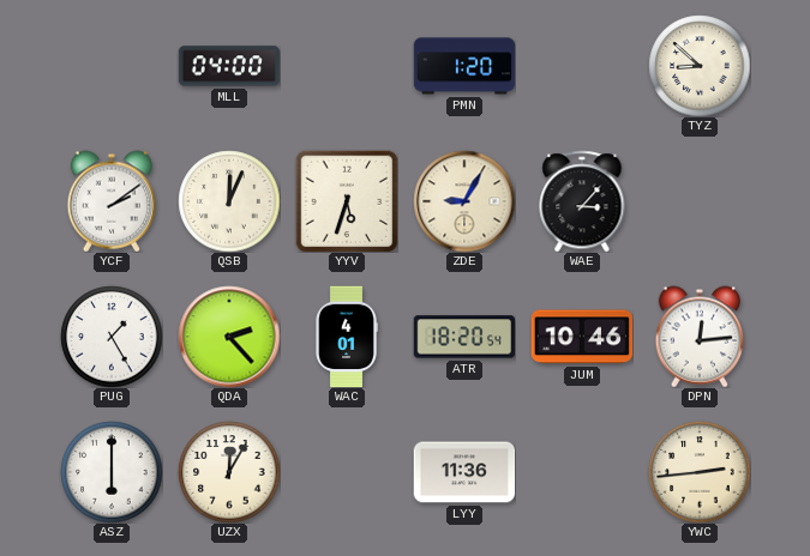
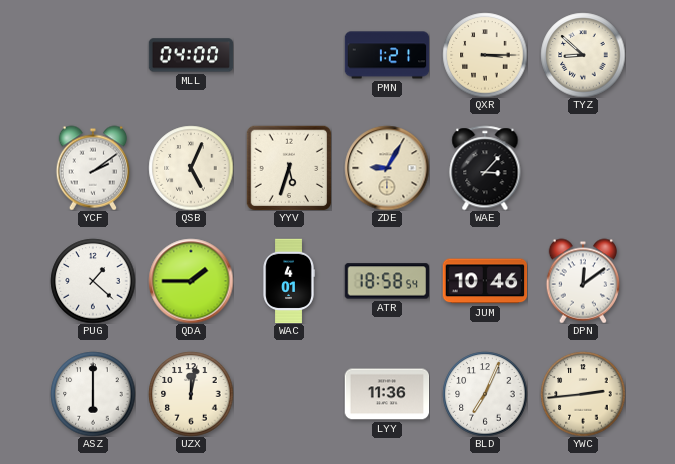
PMN: 1:20 -> 1:21
QXR: none -> 3:15
QSB: 12:04 -> 5:04
PUG: 1:25 -> 1:22
QDA: 2:23 -> 1:45
ATR: 18:20 -> 18:58
DPN: 12:14 -> 12:09
UZX: 12:05 -> 12:02
BLD: none -> 7:04
